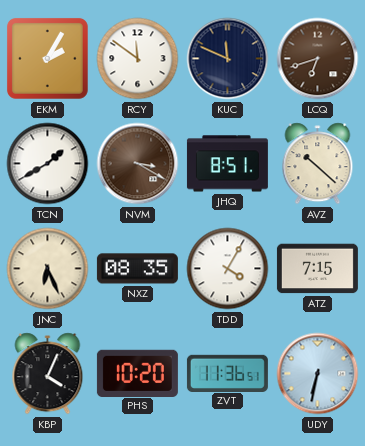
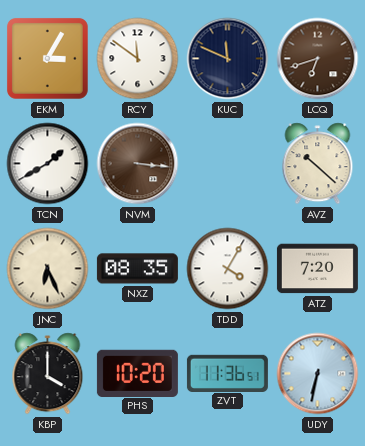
EKM: 2:05 -> 3:05
NVM: 3:20 -> 3:16
JHQ: 8:51 -> none
ATZ: 7:15 -> 7:20
KBP: 4:04 -> 4:00
